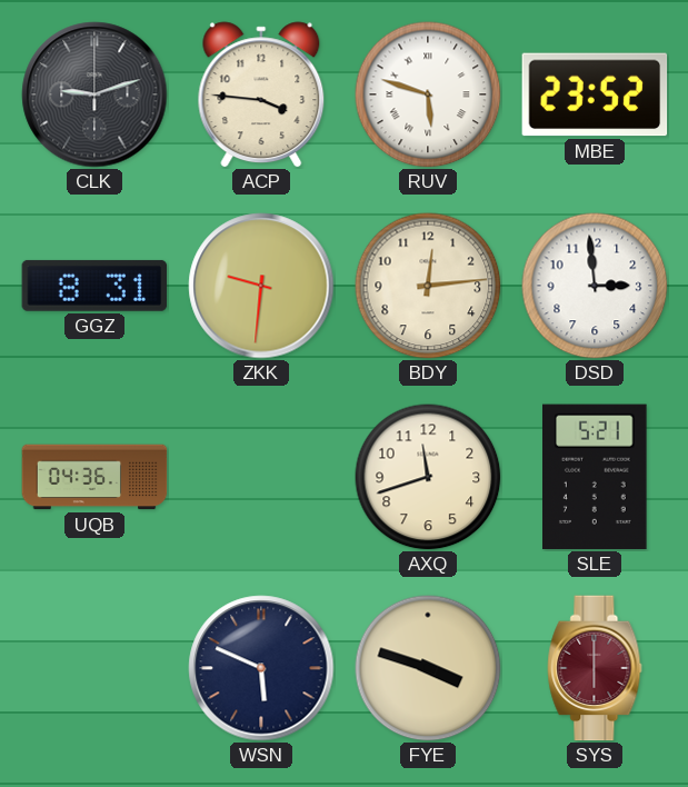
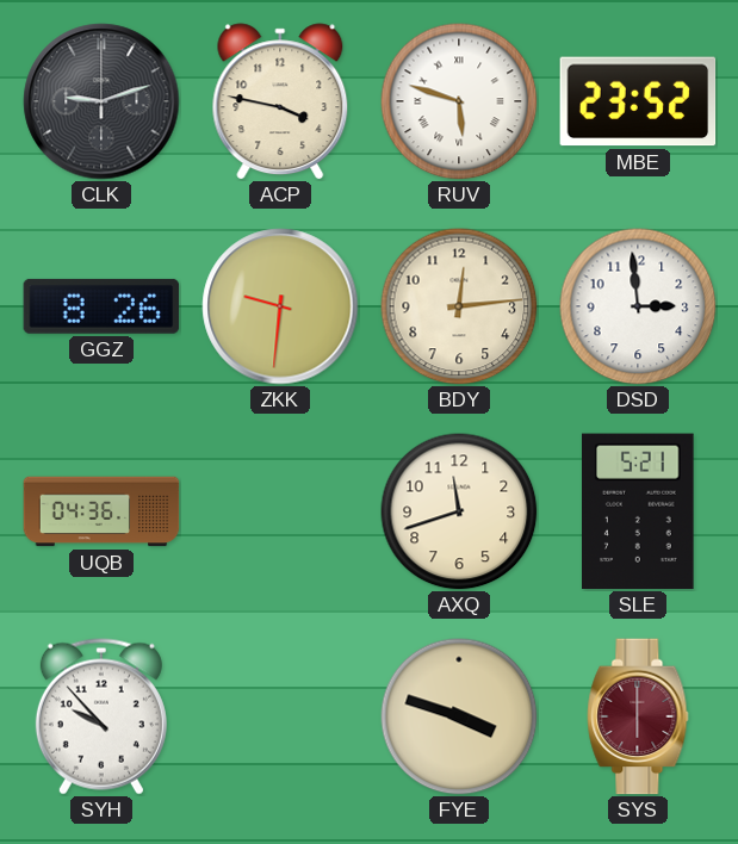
ACP: 3:46 -> 3:47
GGZ: 8:31 -> 8:26
SYH: none -> 9:53
WSN: 5:49 -> none
